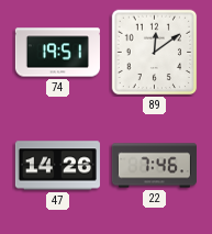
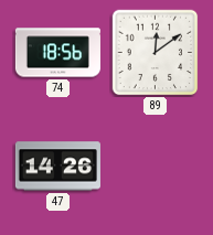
74: 19:51 -> 18:56
22: 7:46 -> none
